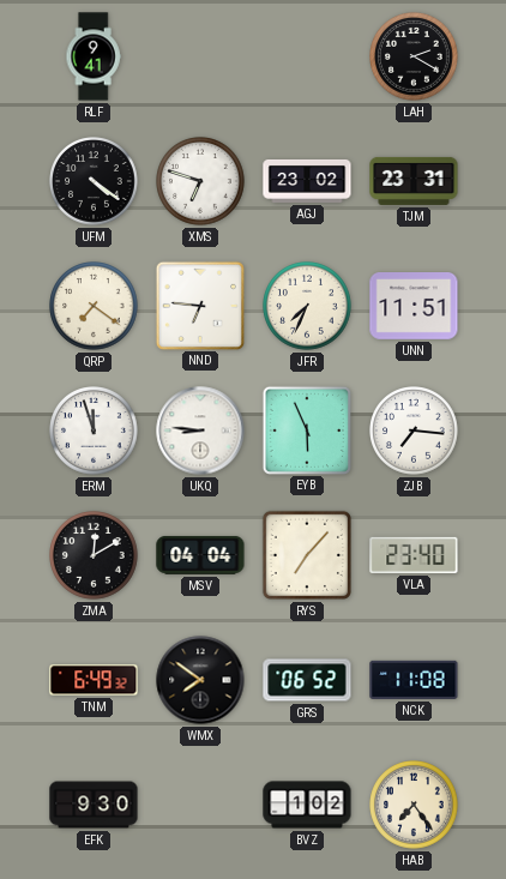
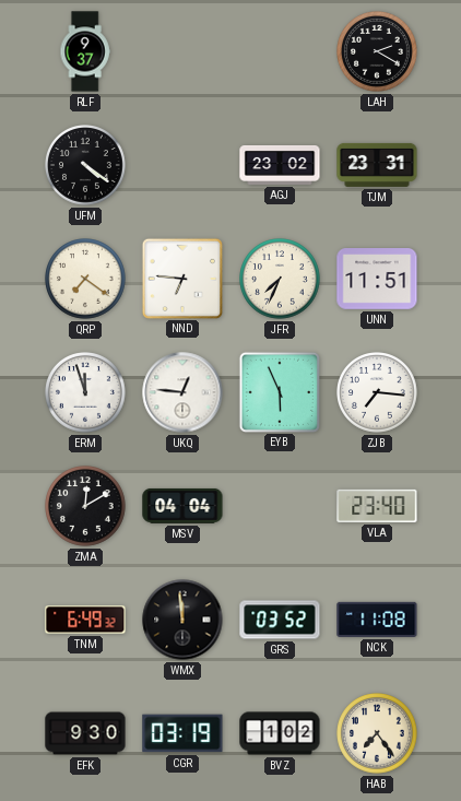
RLF: 9:41 -> 9:37
XMS: 6:48 -> none
UKQ: 8:46 -> 12:46
RYS: 7:07 -> none
WMX: 7:51 -> 11:59
GRS: 06:52 -> 03:52
CGR: none -> 03:19
